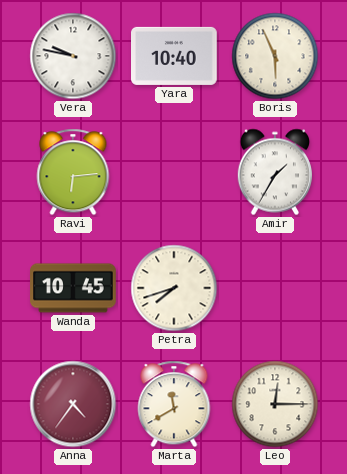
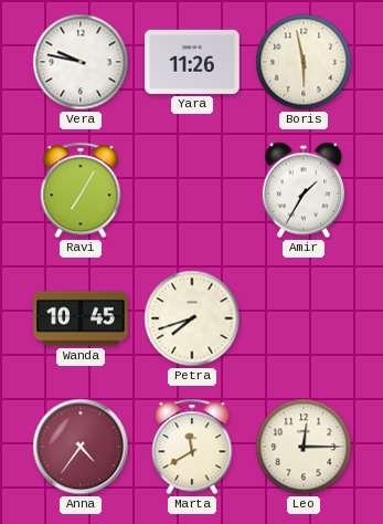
Yara: 10:40 -> 11:26
Boris: 5:56 -> 5:58
Ravi: 6:14 -> 7:05
